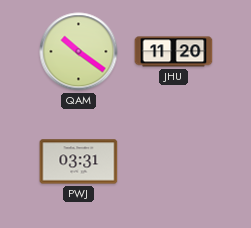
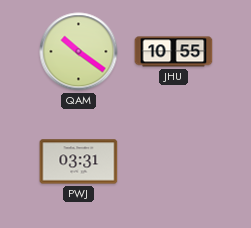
JHU: 11:20 -> 10:55
